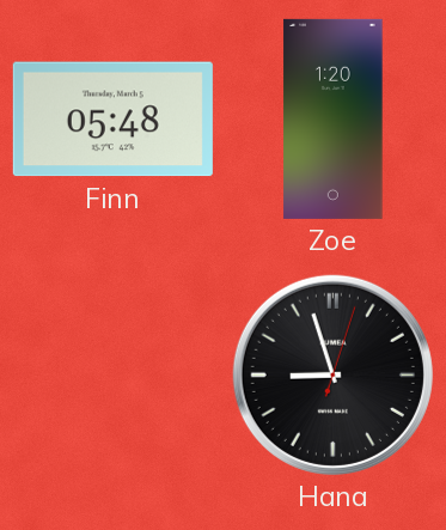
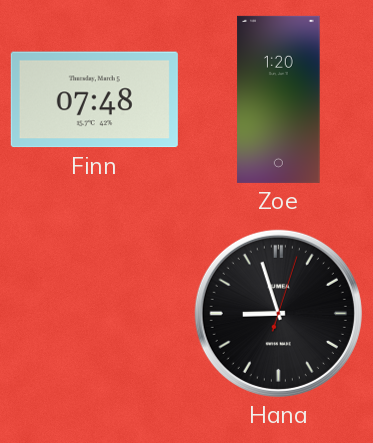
Finn: 05:48 -> 07:48
